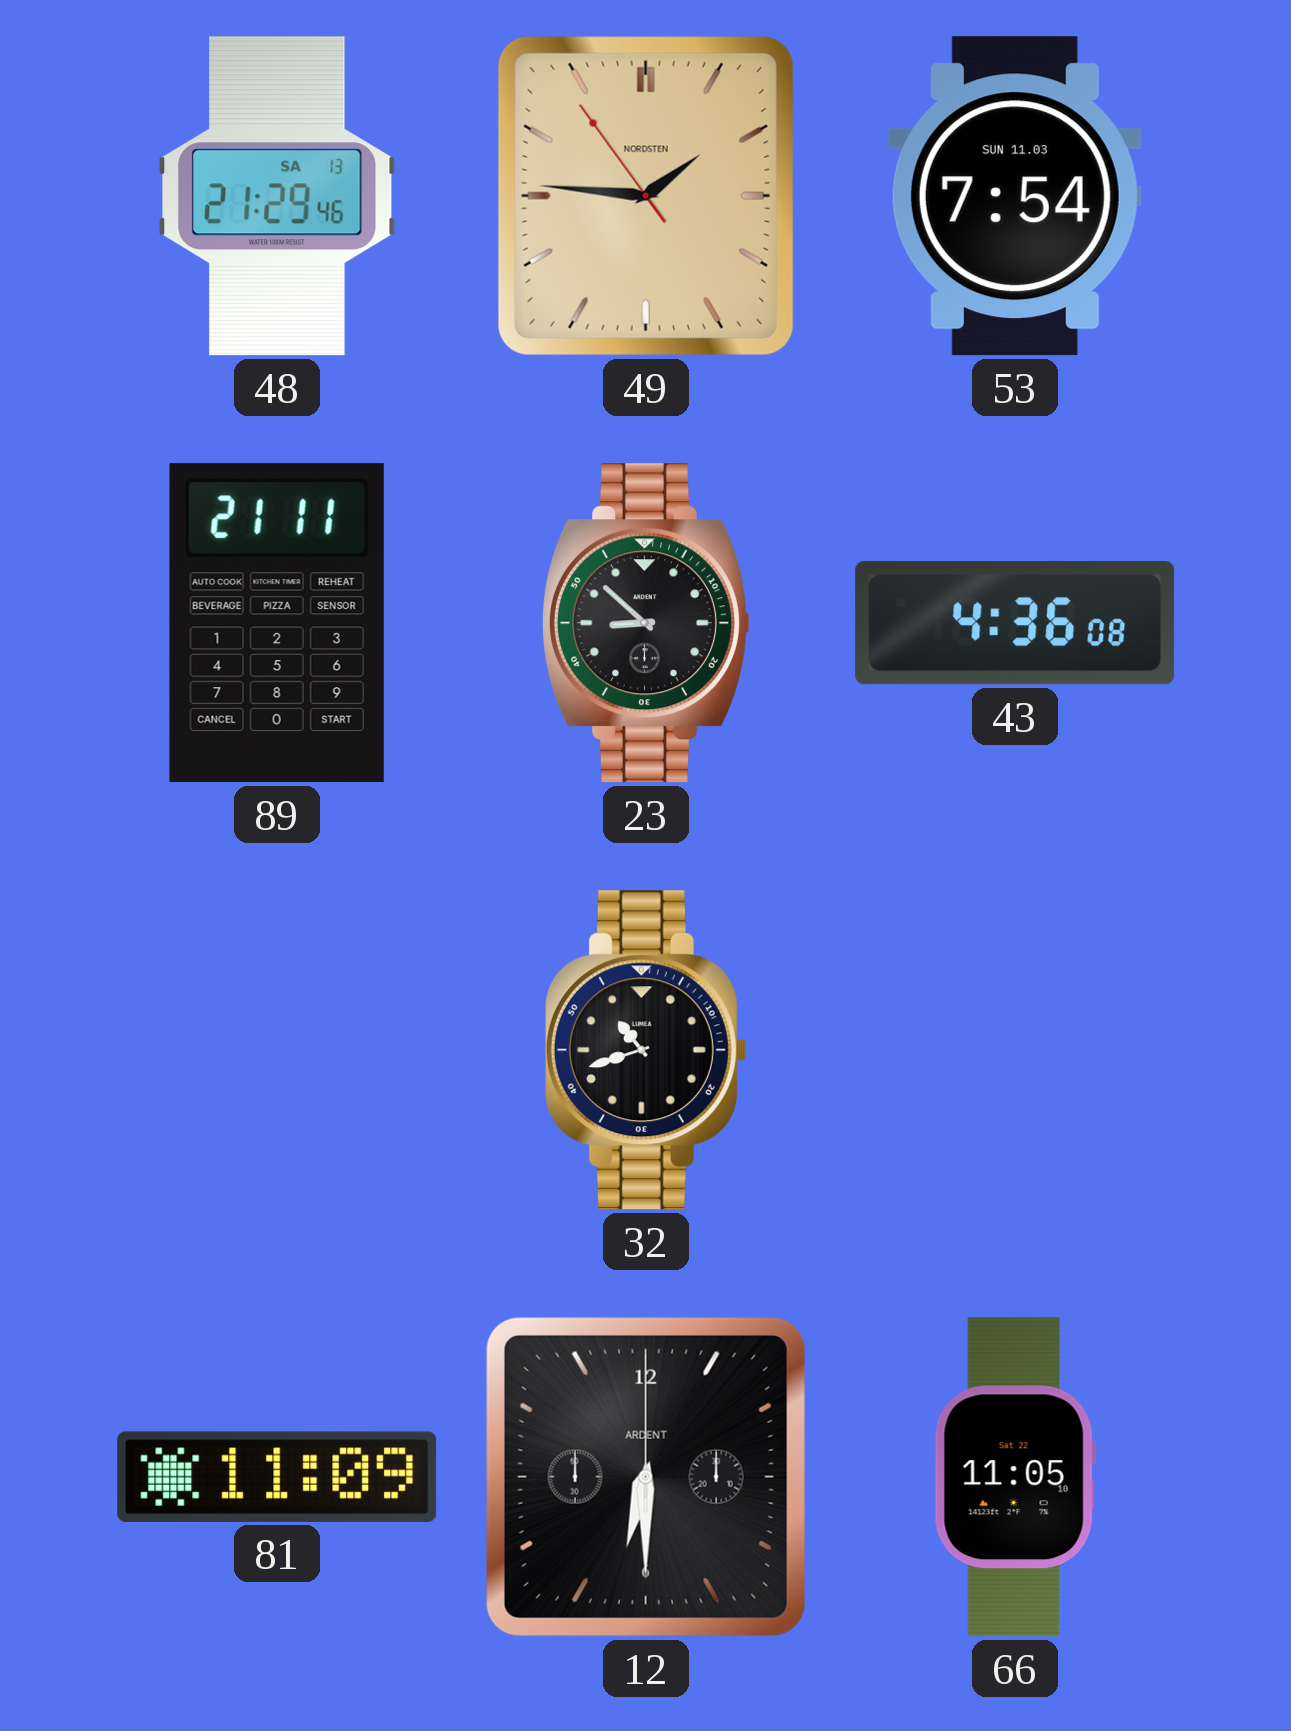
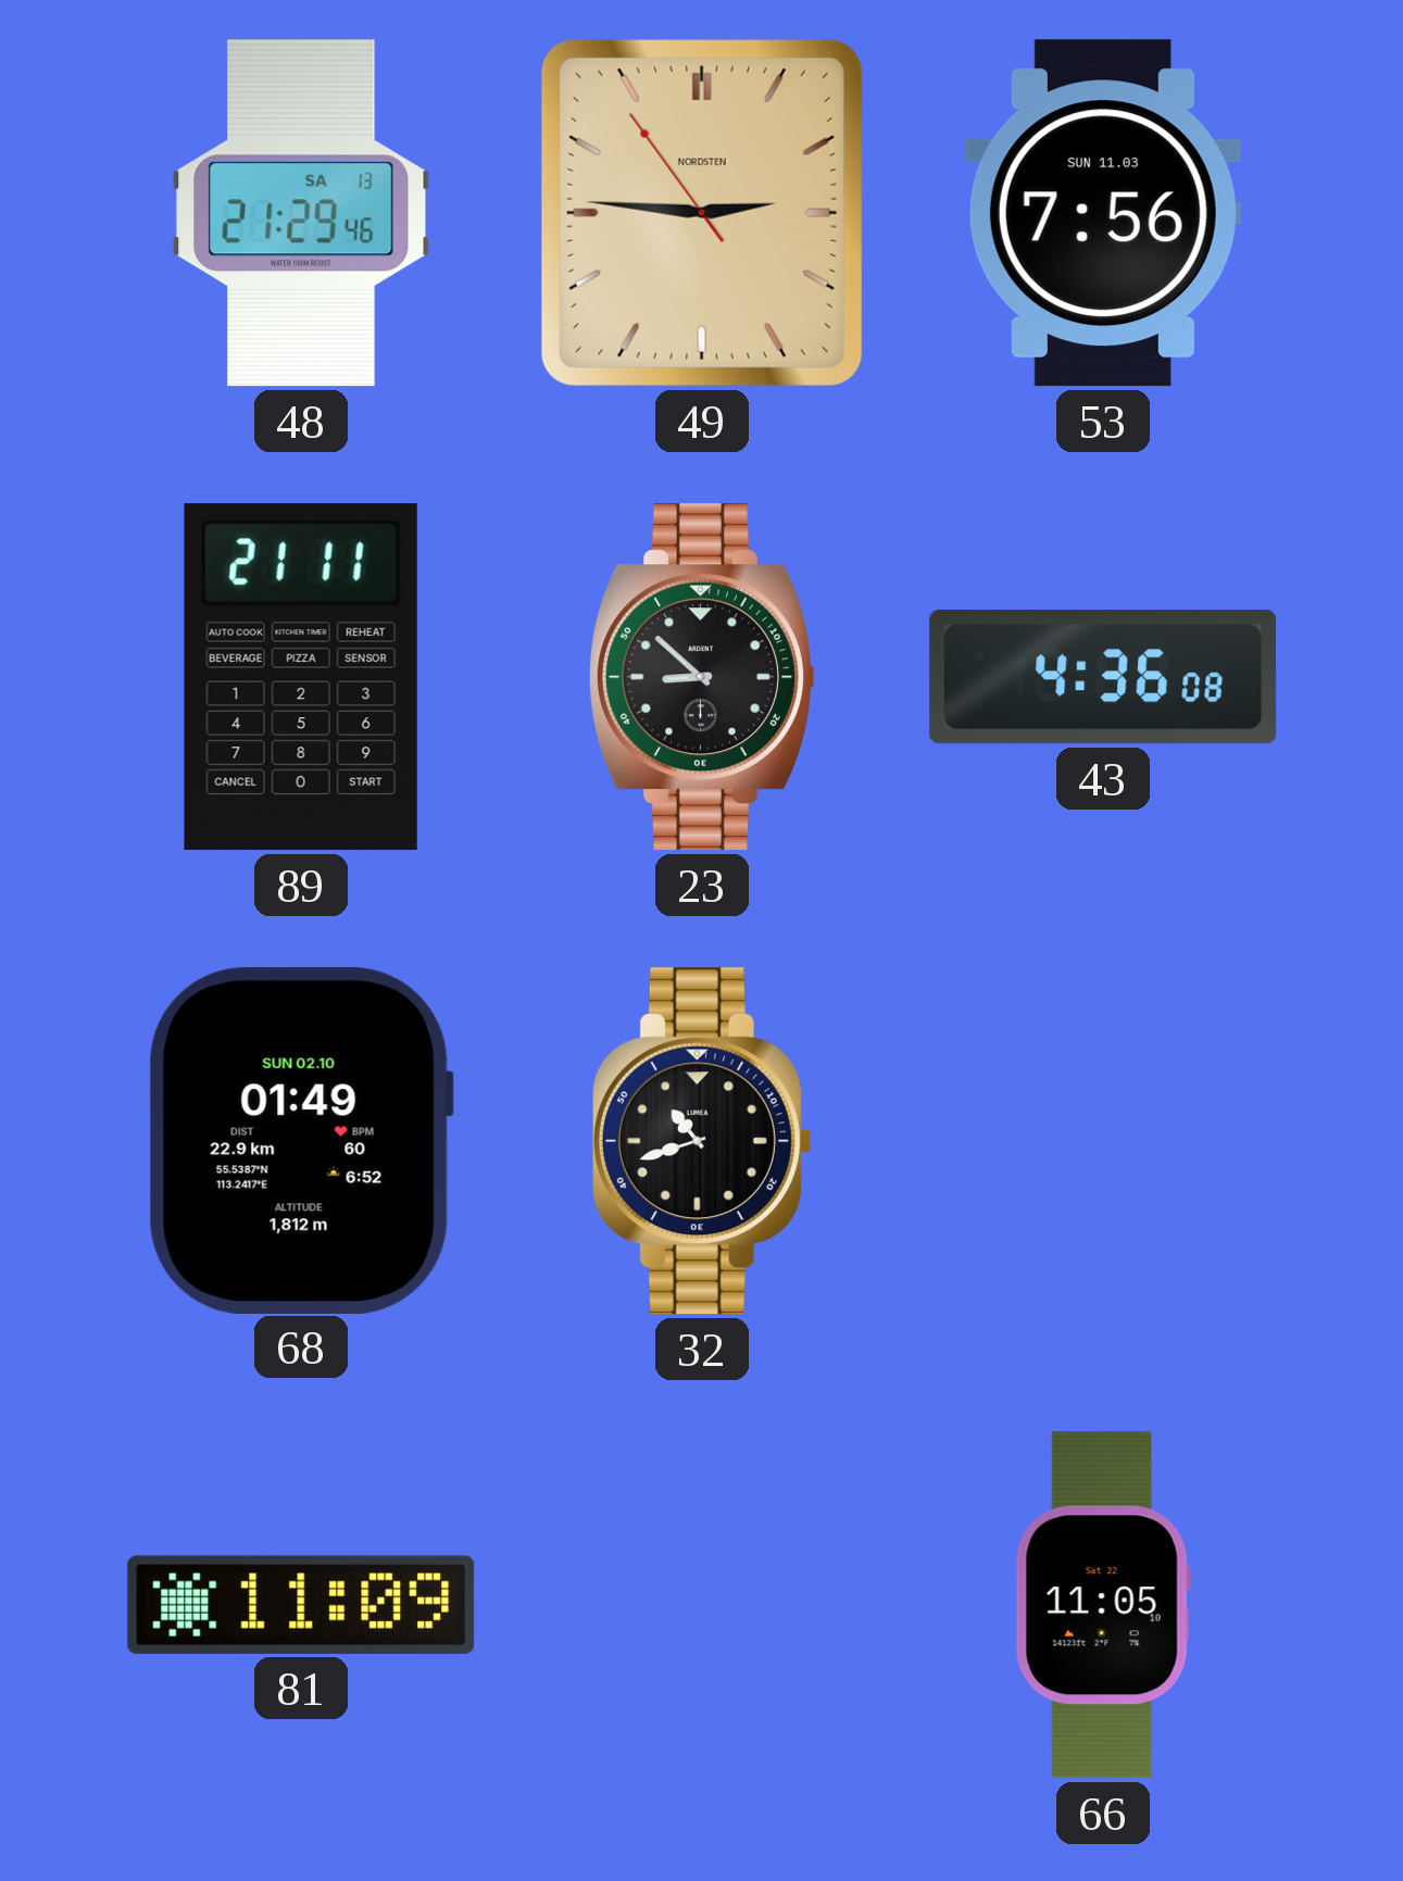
49: 1:45 -> 2:45
53: 7:54 -> 7:56
68: none -> 01:49
12: 6:30 -> none
